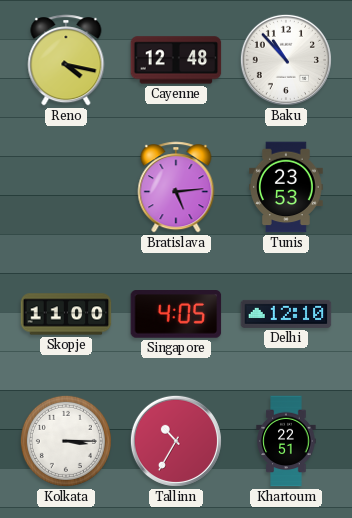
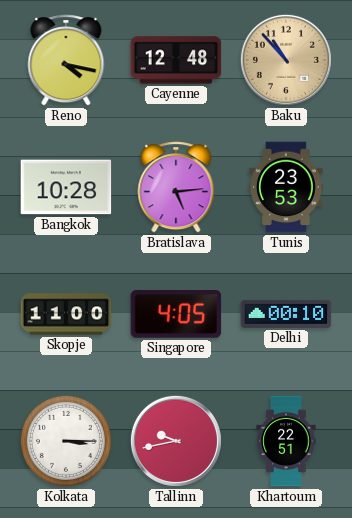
Baku dial: white -> champagne
Bangkok: none -> 10:28
Delhi: 12:10 -> 00:10
Tallinn: 10:35 -> 9:43
